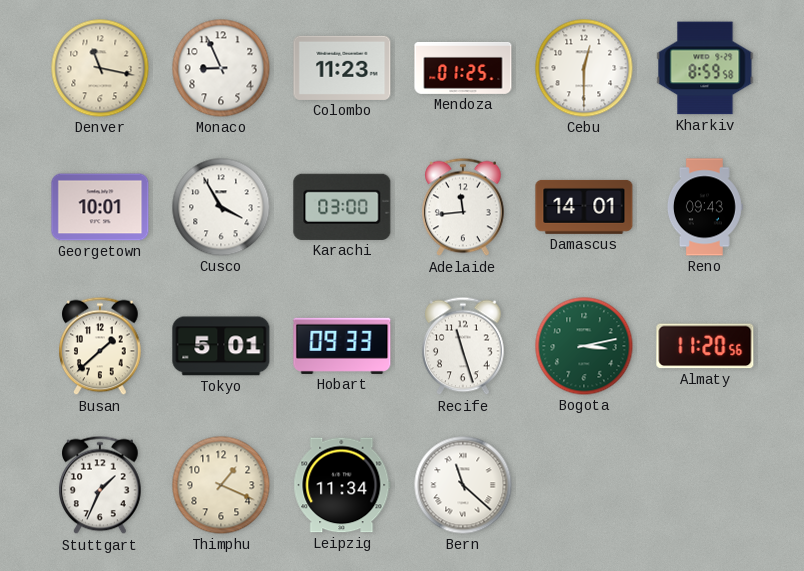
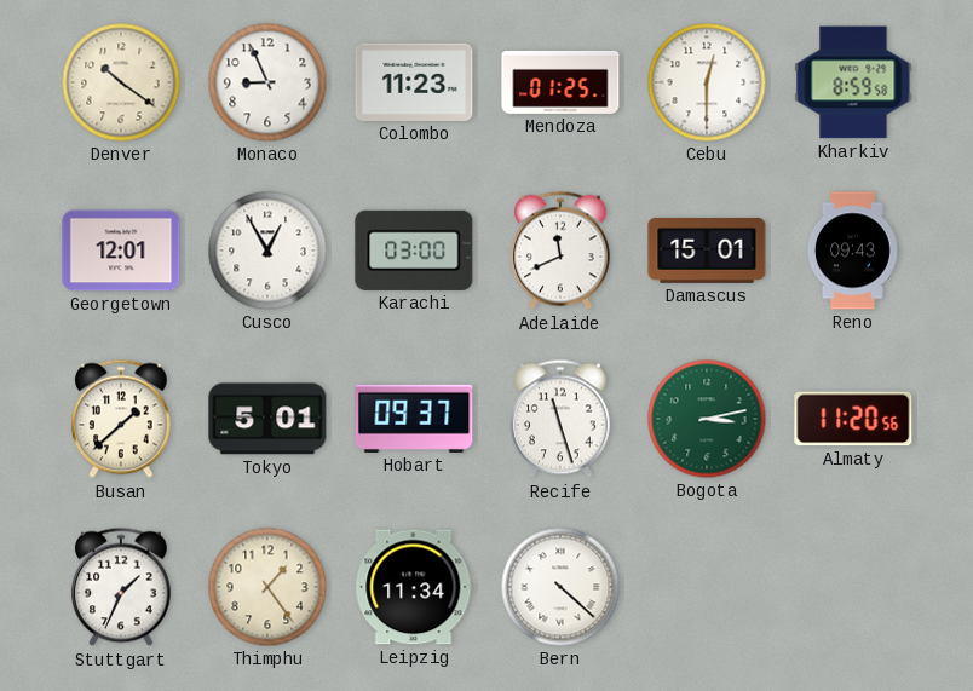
Denver: 11:17 -> 10:21
Georgetown: 10:01 -> 12:01
Cusco: 3:55 -> 12:55
Adelaide: 11:44 -> 11:41
Damascus: 14:01 -> 15:01
Hobart: 09:33 -> 09:37
Thimphu: 1:19 -> 1:24
Bern: 11:22 -> 4:22
